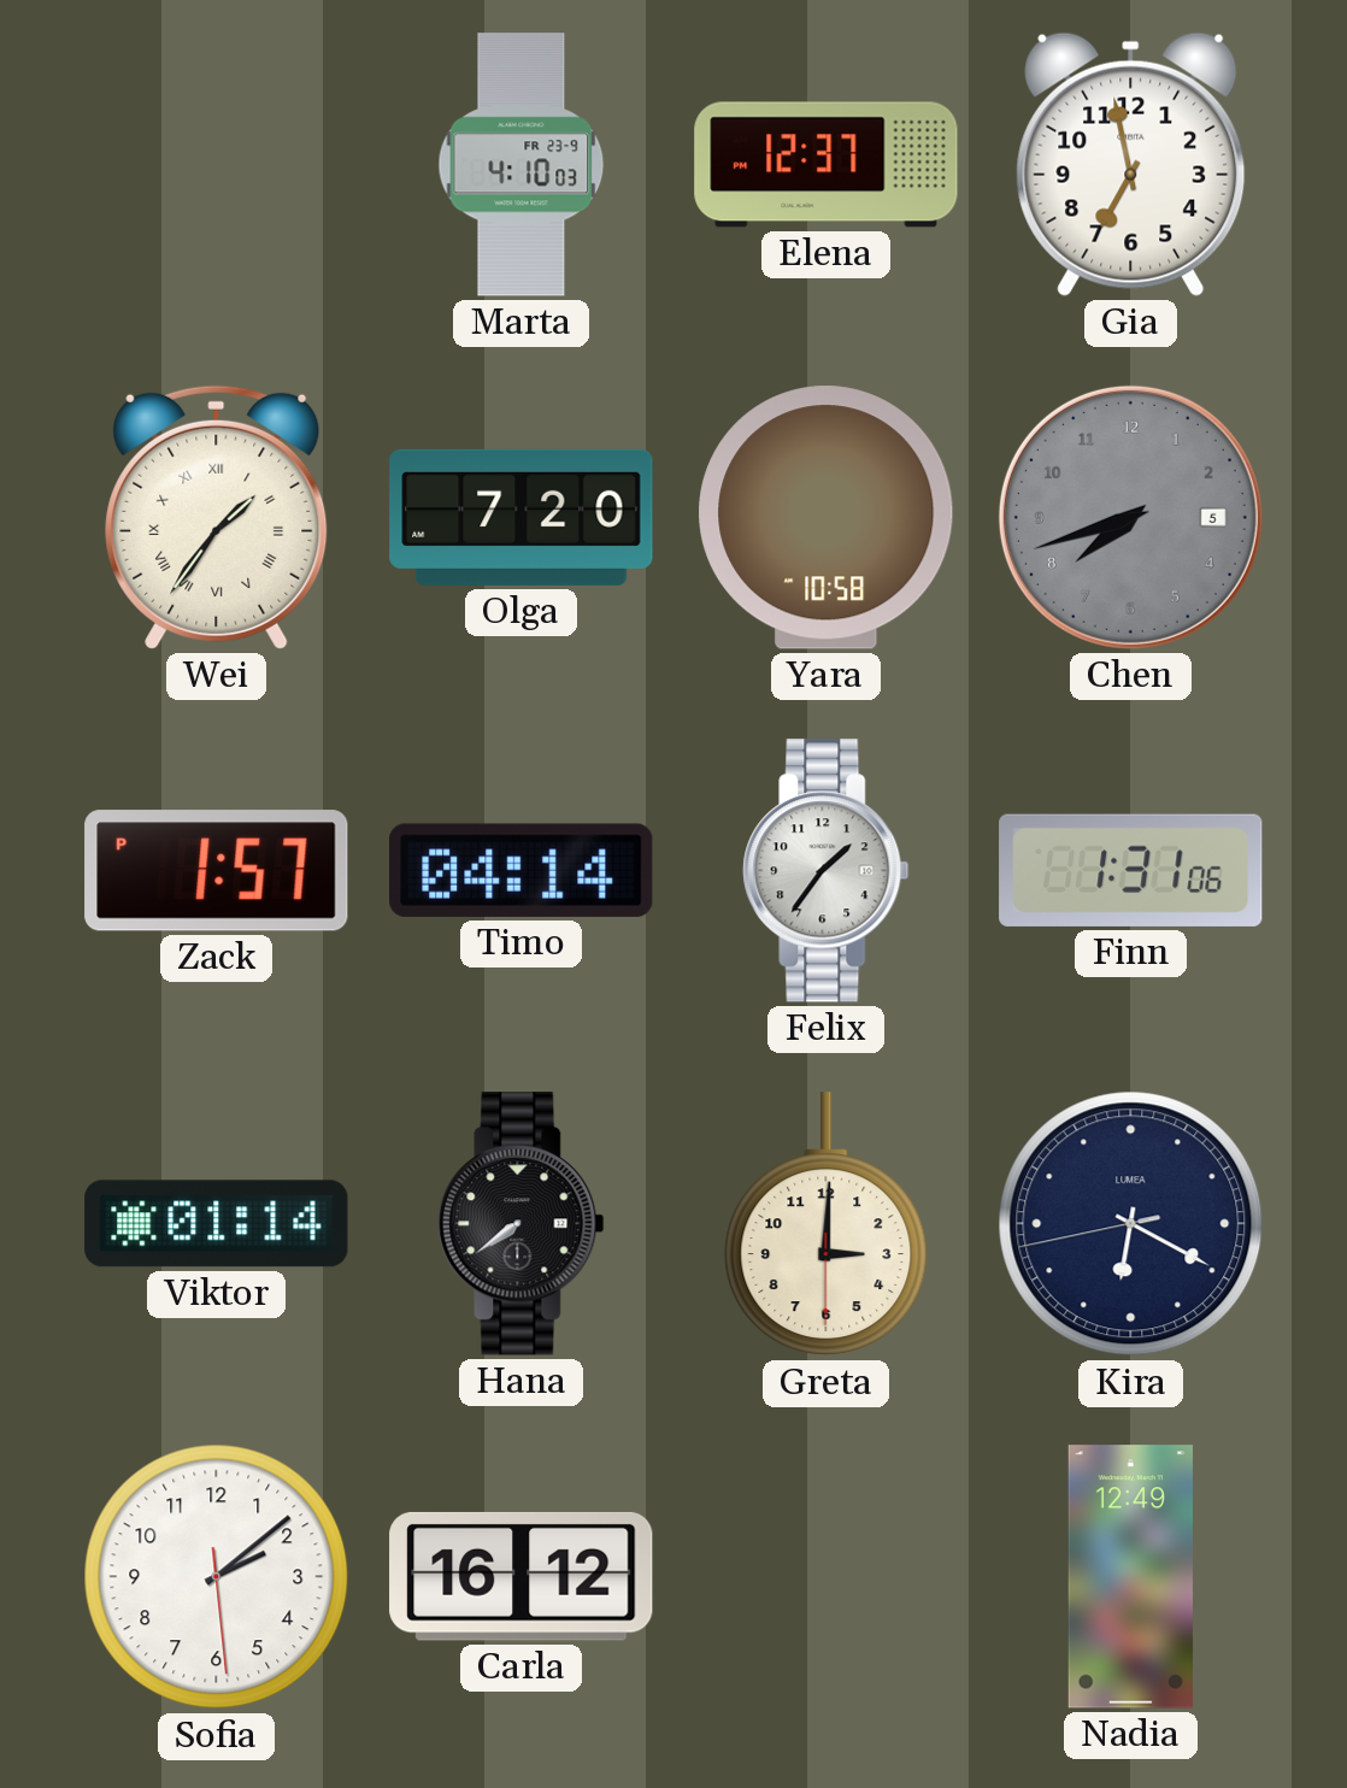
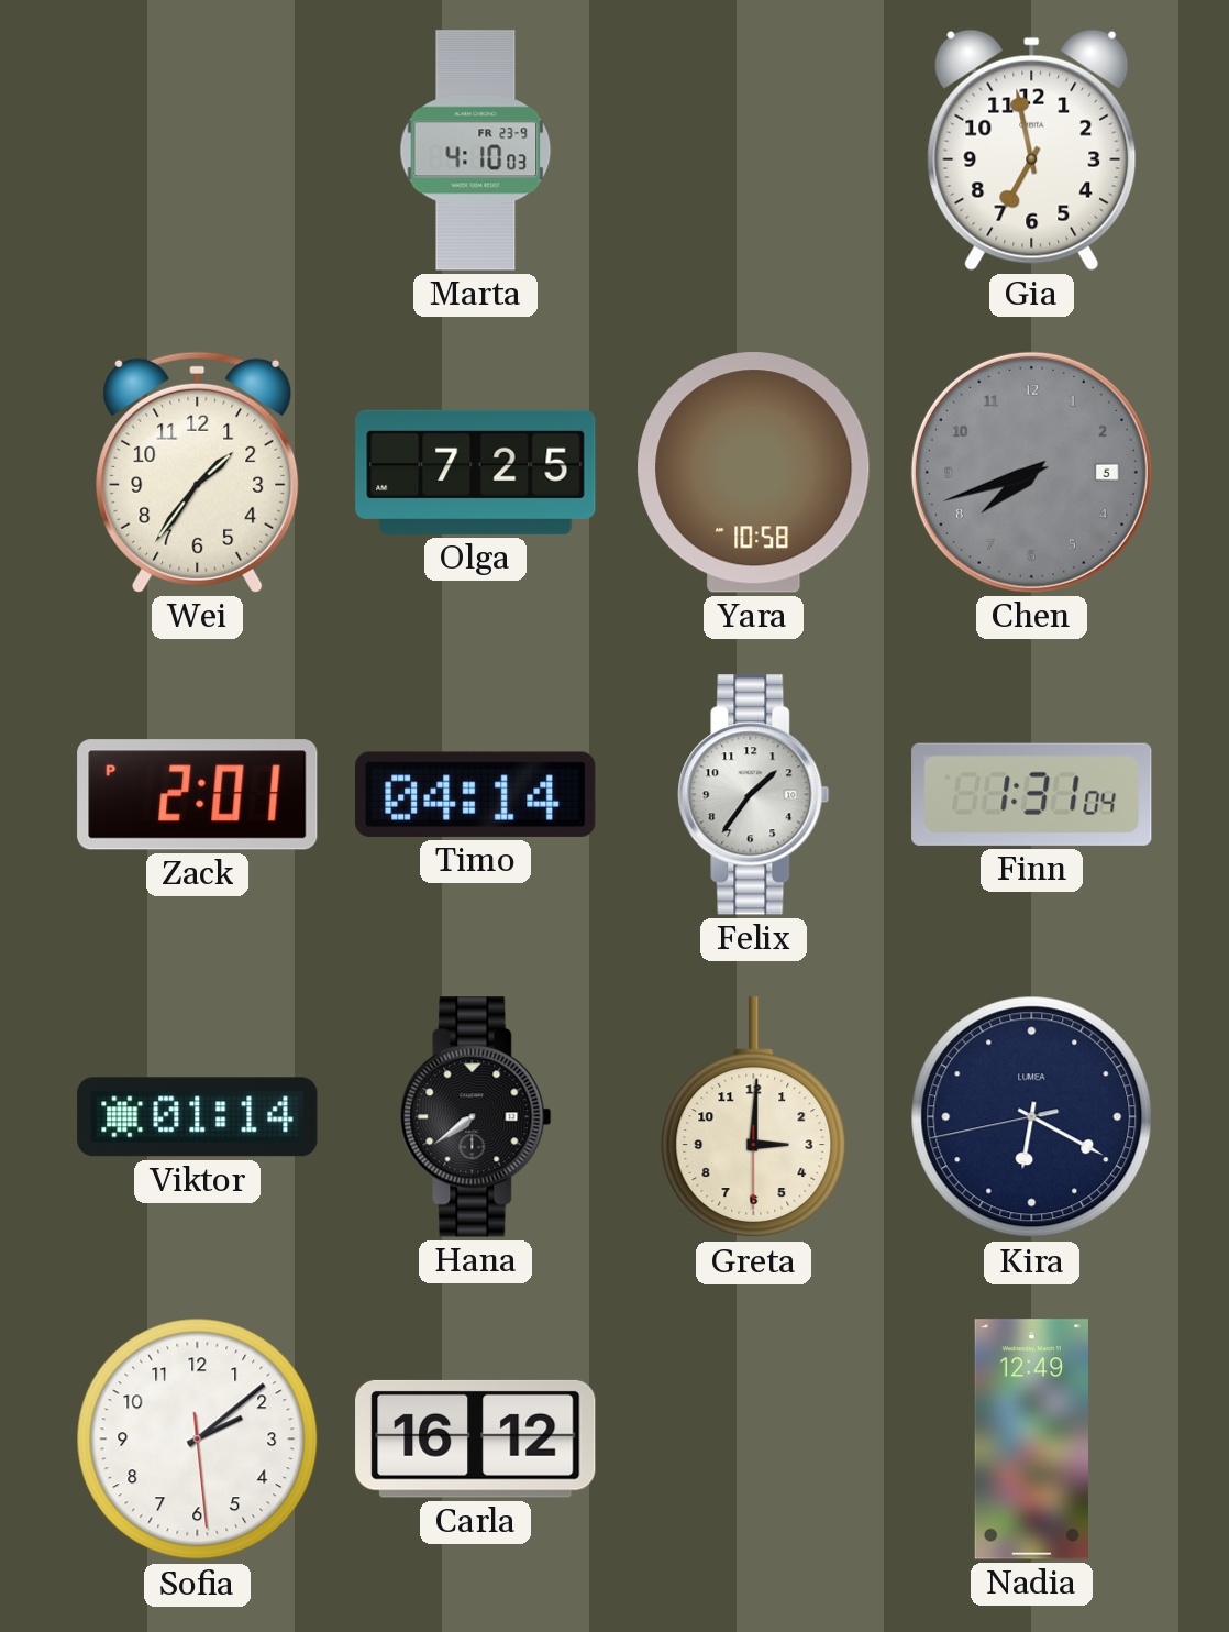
Elena: 12:37 -> none
Wei numerals: Roman -> Arabic
Olga: 7:20 -> 7:25
Zack: 1:57 -> 2:01
Finn: 1:31:06 -> 1:31:04
